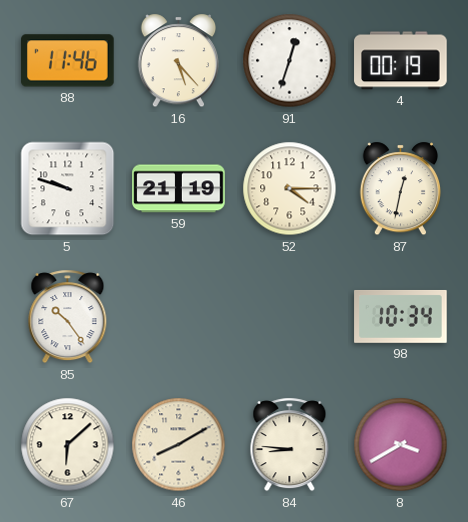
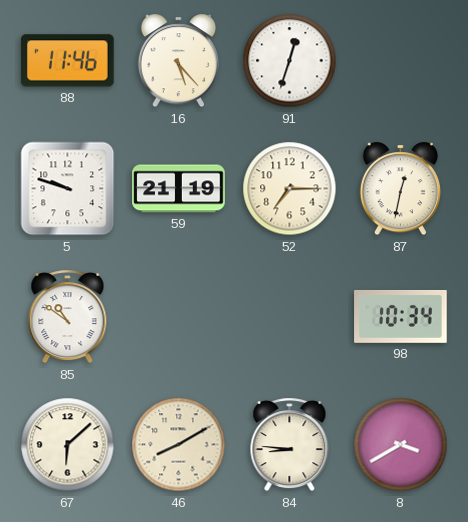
4: 00:19 -> none
52: 4:15 -> 7:15
85: 10:24 -> 10:51
